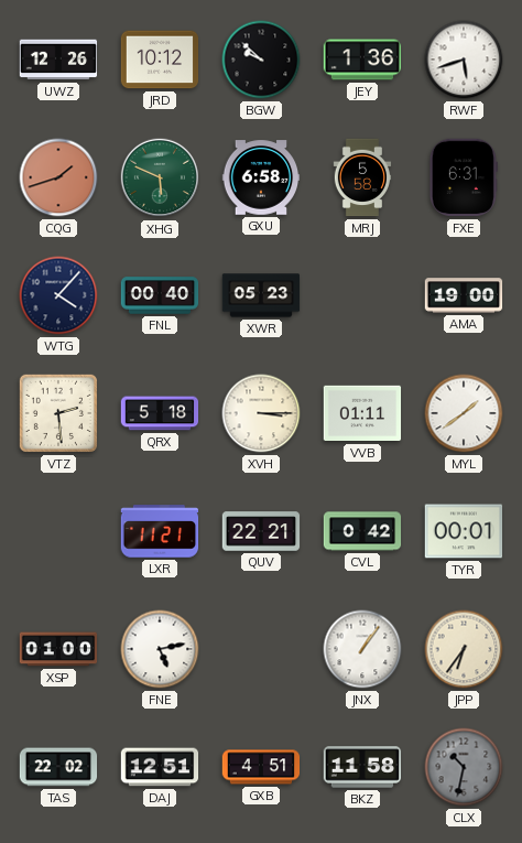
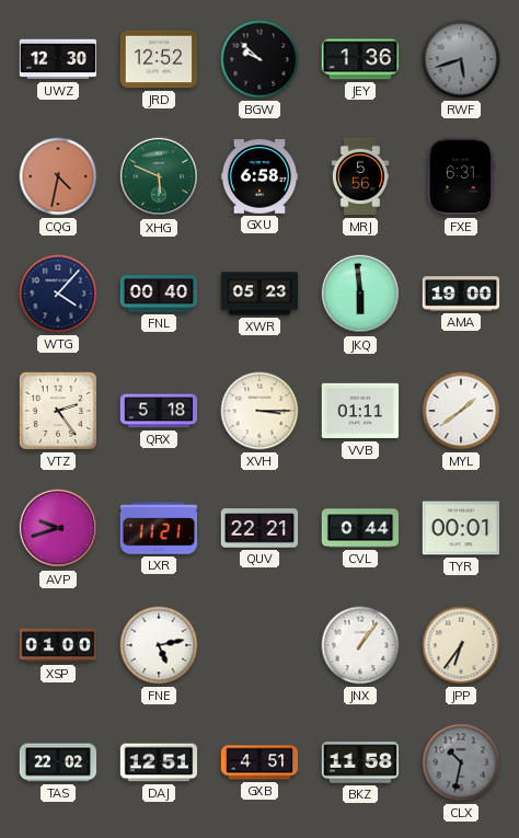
UWZ: 12:26 -> 12:30
JRD: 10:12 -> 12:52
RWF dial: white -> grey
CQG: 1:42 -> 4:32
MRJ: 5:58 -> 5:56
JKQ: none -> 5:59
VTZ: 2:29 -> 2:24
AVP: none -> 9:42
CVL: 0:42 -> 0:44
